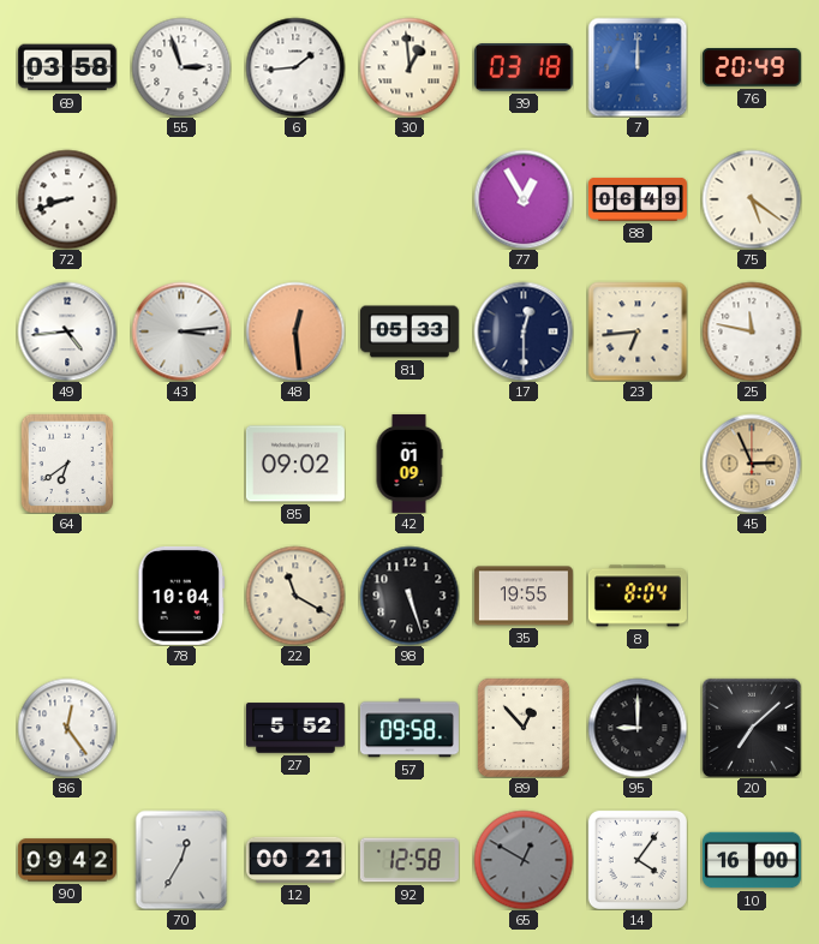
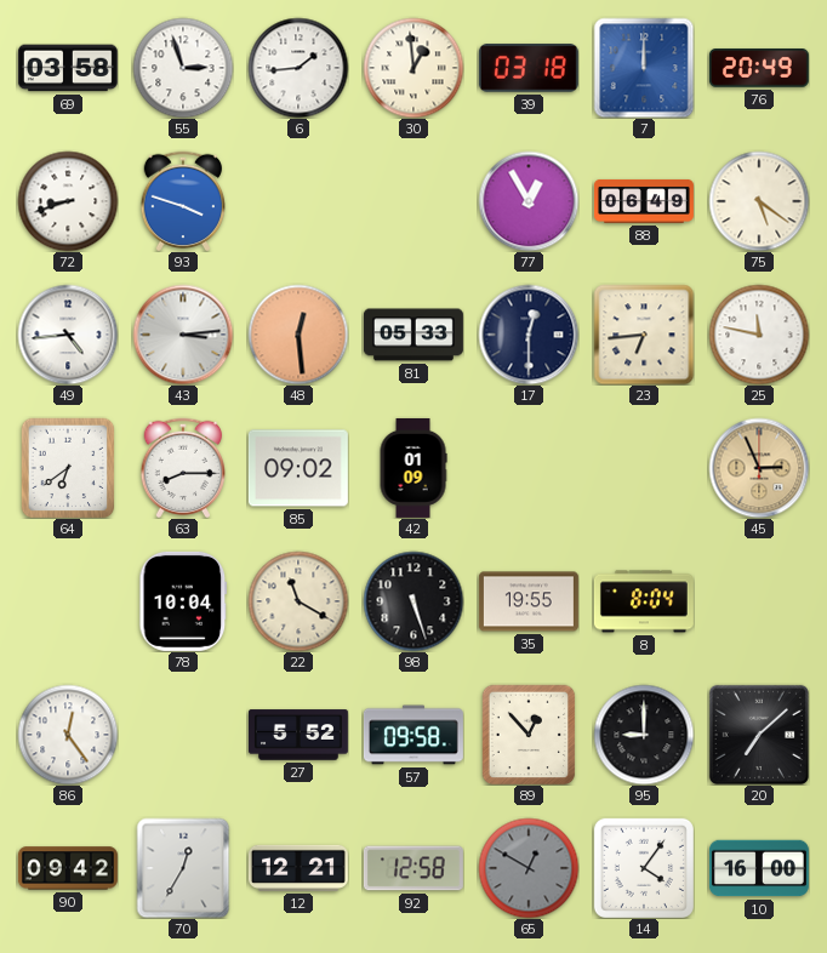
93: none -> 3:48
63: none -> 8:15
12: 00:21 -> 12:21
